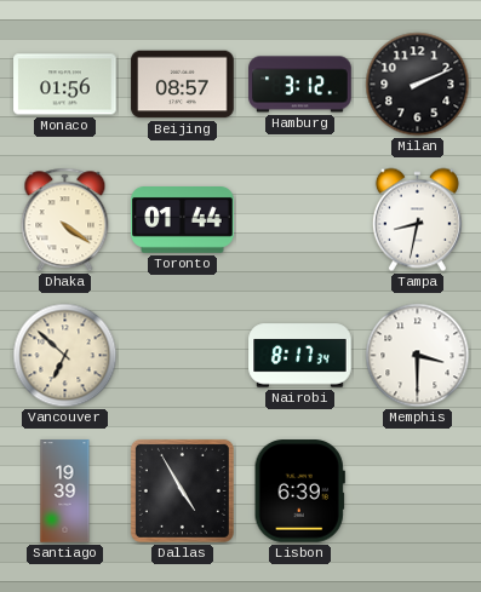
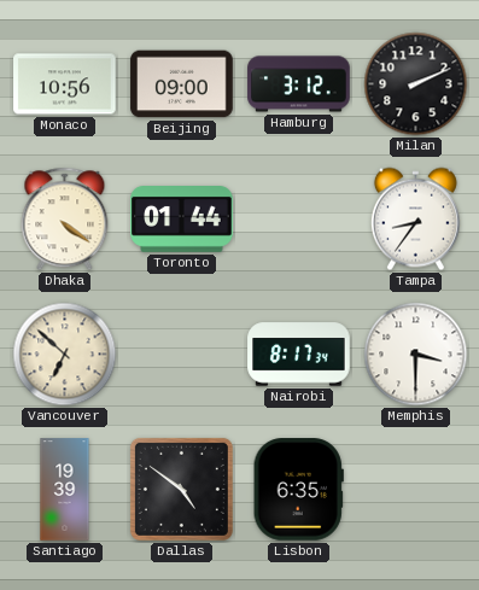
Monaco: 01:56 -> 10:56
Beijing: 08:57 -> 09:00
Tampa: 8:32 -> 8:36
Dallas: 4:55 -> 4:51
Lisbon: 6:39 -> 6:35
